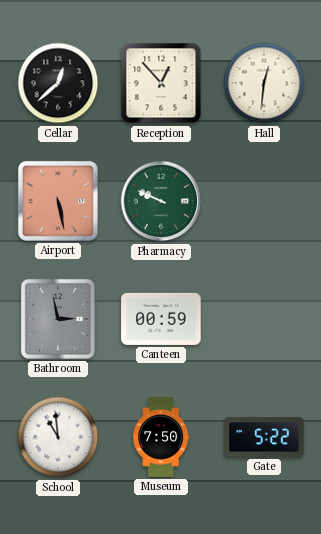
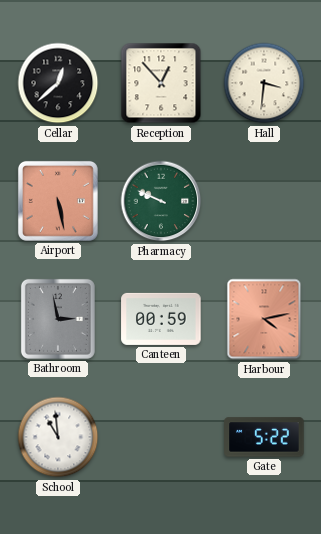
Hall: 12:31 -> 3:31
Harbour: none -> 4:13
Museum: 7:50 -> none
